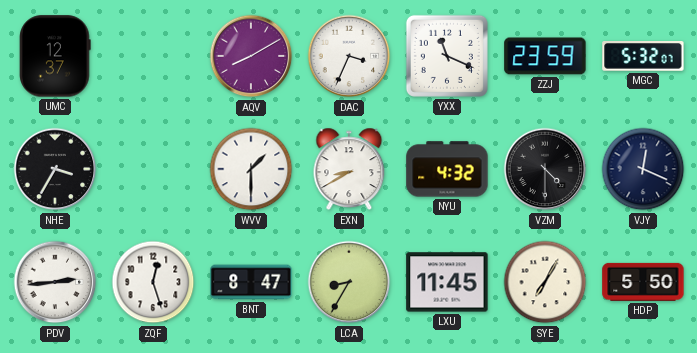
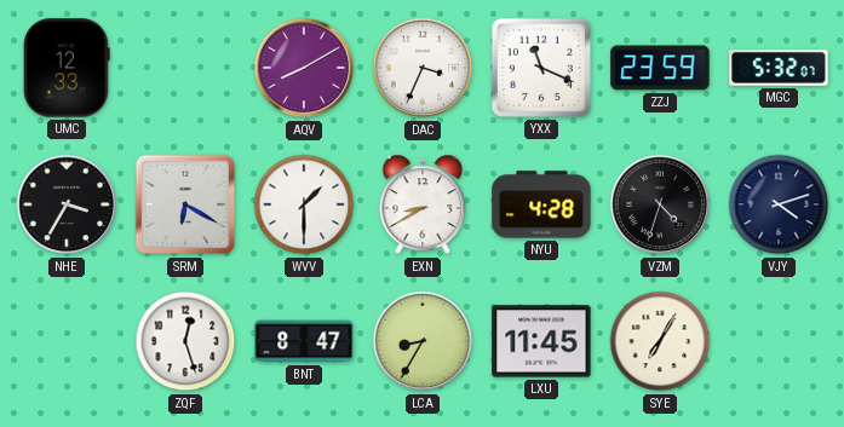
UMC: 12:37 -> 12:33
SRM: none -> 6:20
NYU: 4:32 -> 4:28
VZM: 4:30 -> 4:33
VJY: 12:19 -> 4:12
PDV: 2:44 -> none
HDP: 5:50 -> none
